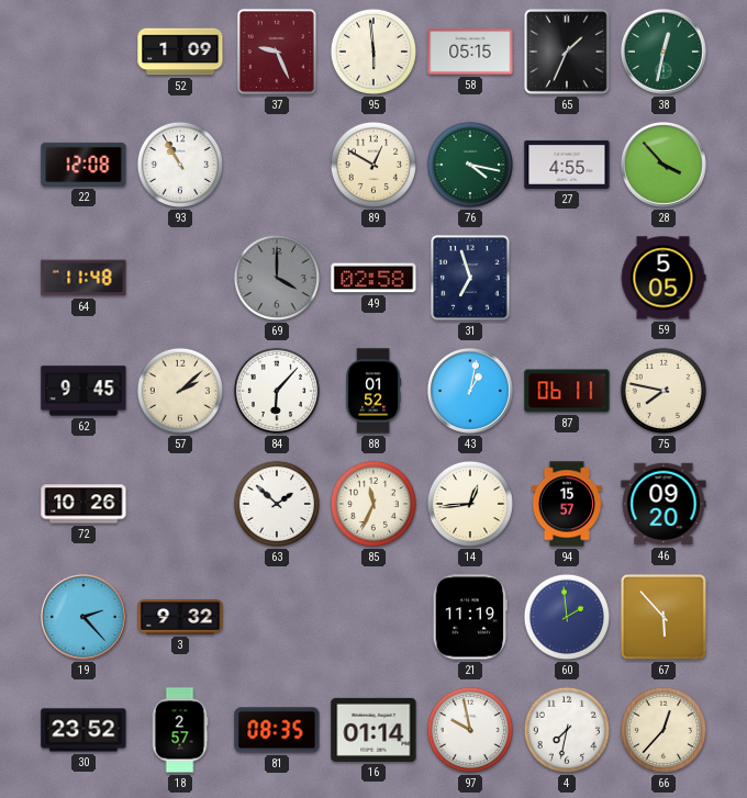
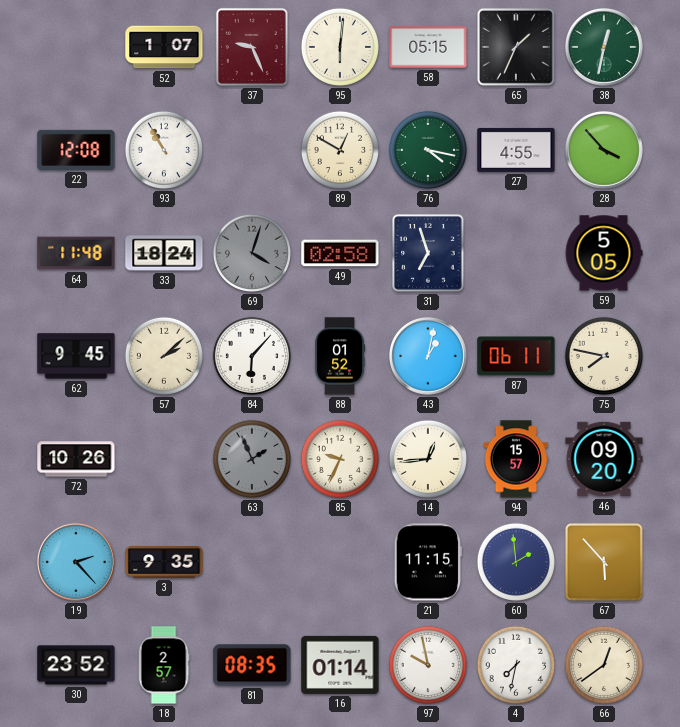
52: 1:09 -> 1:07
95: 5:59 -> 6:01
33: none -> 18:24
69: 4:00 -> 4:03
63: 1:52 -> 1:56
63 dial: white -> grey
85: 11:34 -> 9:34
3: 9:32 -> 9:35
21: 11:19 -> 11:15
66: 12:37 -> 12:39
